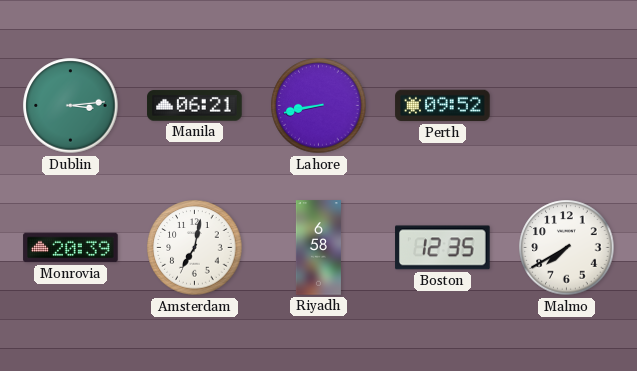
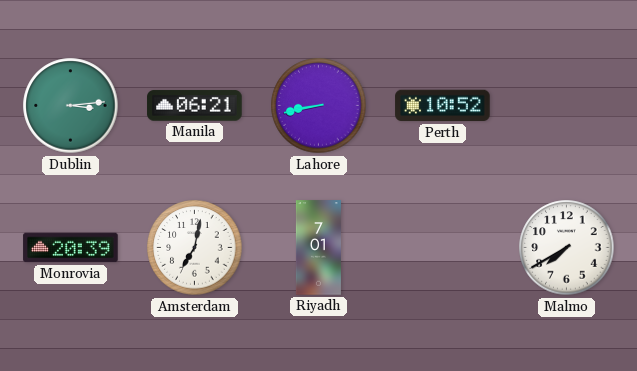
Perth: 09:52 -> 10:52
Riyadh: 6:58 -> 7:01
Boston: 12:35 -> none
